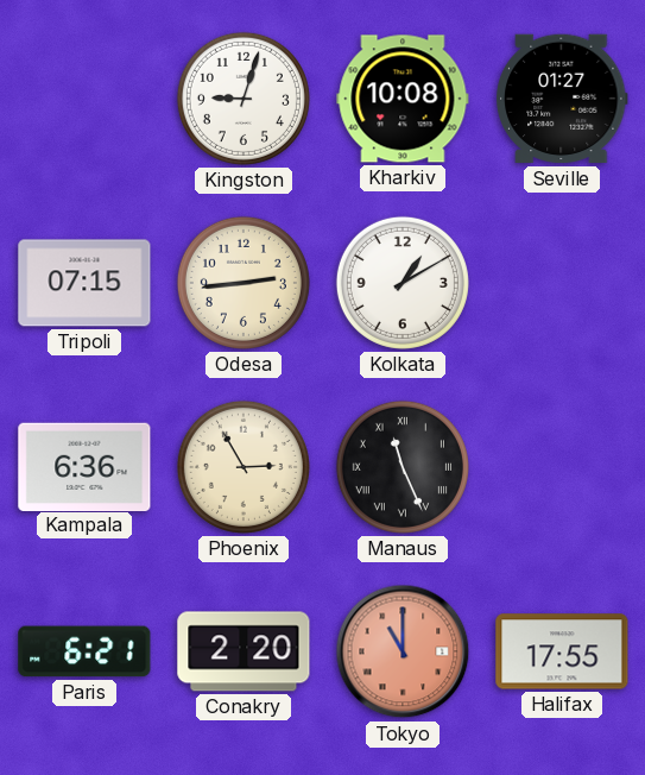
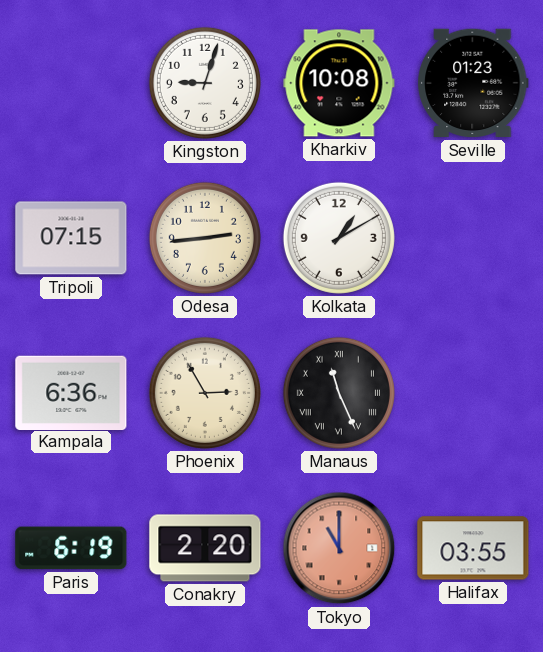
Seville: 01:27 -> 01:23
Paris: 6:21 -> 6:19
Halifax: 17:55 -> 03:55
